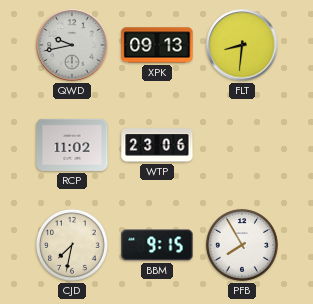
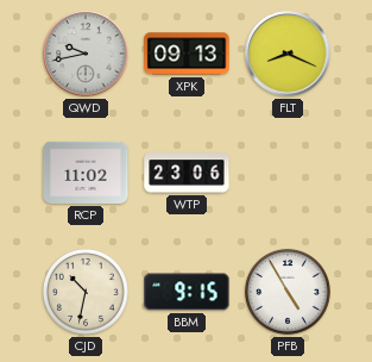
FLT: 8:31 -> 8:19
CJD: 7:32 -> 10:32
PFB: 7:55 -> 4:55
